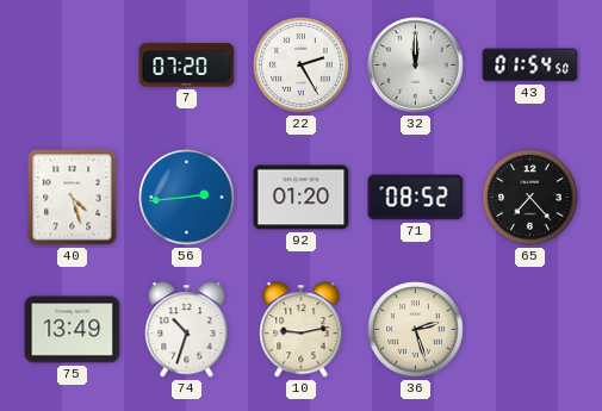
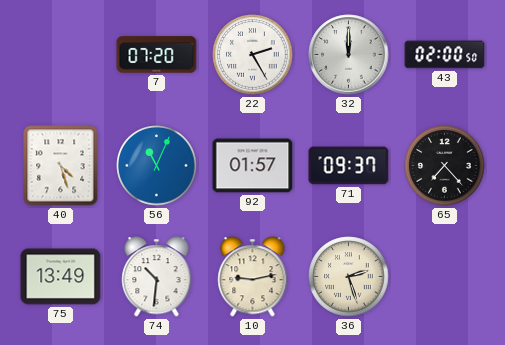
43: 01:54 -> 02:00
56: 2:44 -> 11:04
92: 01:20 -> 01:57
71: 08:52 -> 09:37
74: 10:33 -> 10:31
